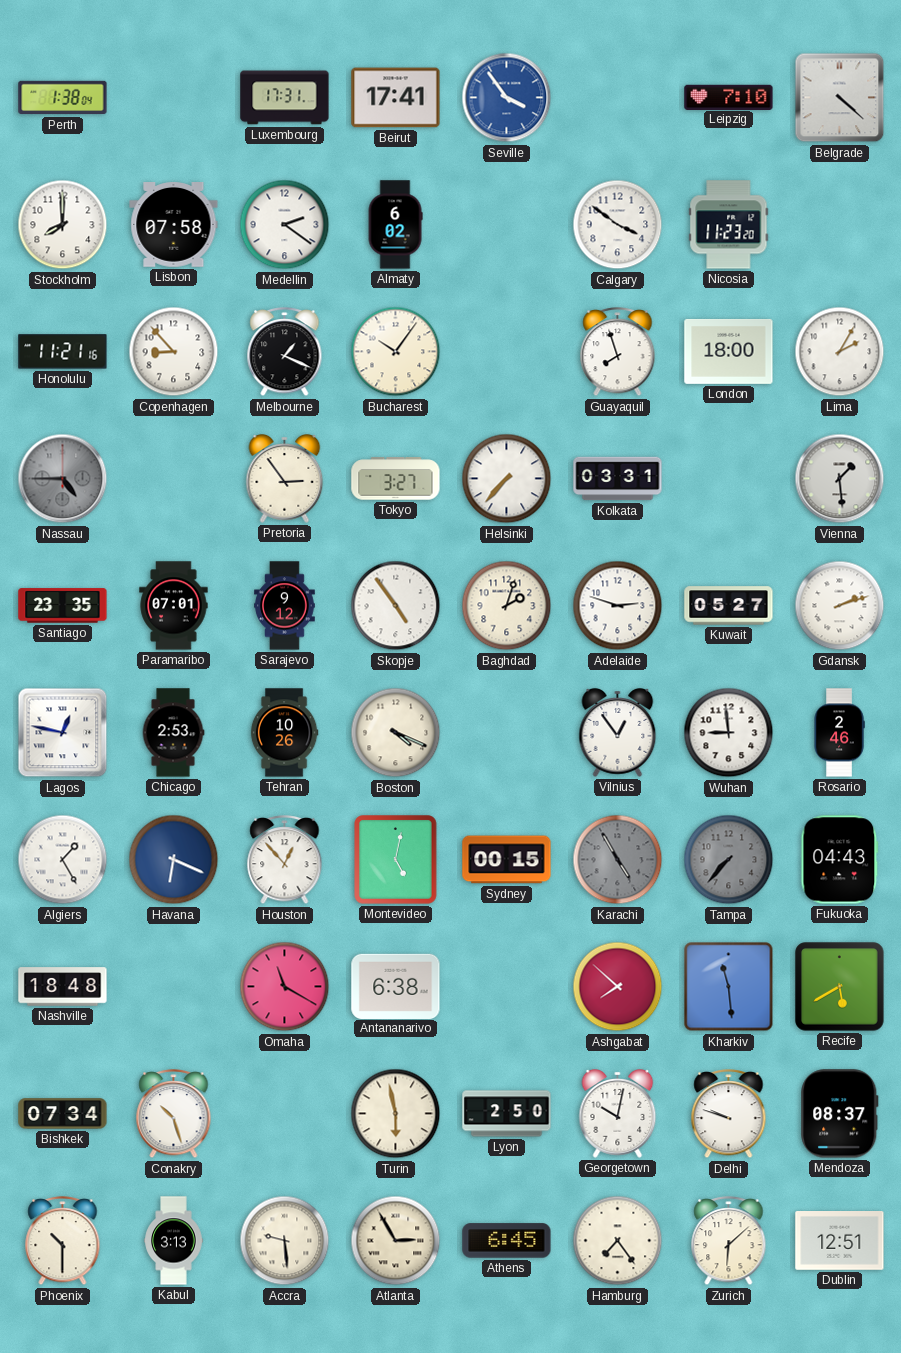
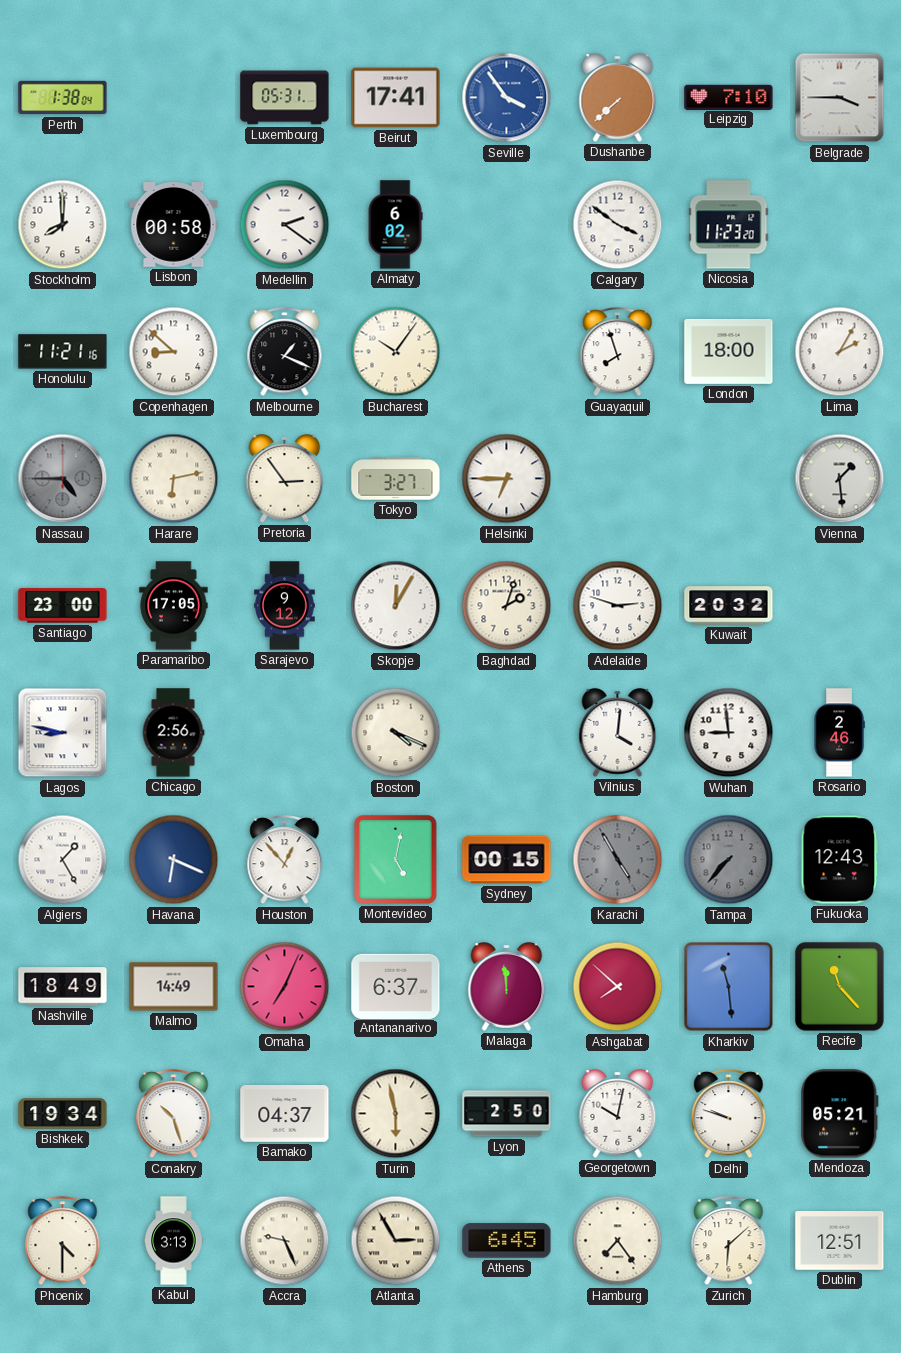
Luxembourg: 17:31 -> 05:31
Dushanbe: none -> 7:38
Belgrade: 4:22 -> 3:45
Lisbon: 07:58 -> 00:58
Copenhagen: 8:53 -> 8:52
Harare: none -> 6:13
Helsinki: 7:37 -> 6:45
Kolkata: 03:31 -> none
Santiago: 23:35 -> 23:00
Paramaribo: 07:01 -> 17:05
Skopje: 4:54 -> 12:05
Kuwait: 05:27 -> 20:32
Gdansk: 2:12 -> none
Lagos: 12:47 -> 8:47
Chicago: 2:53 -> 2:56
Tehran: 10:26 -> none
Vilnius: 12:54 -> 4:01
Fukuoka: 04:43 -> 12:43
Nashville: 18:48 -> 18:49
Malmo: none -> 14:49
Omaha: 11:20 -> 7:04
Antananarivo: 6:38 -> 6:37
Malaga: none -> 11:59
Recife: 5:40 -> 11:23
Bishkek: 07:34 -> 19:34
Bamako: none -> 04:37
Mendoza: 08:37 -> 05:21
Phoenix: 10:30 -> 4:30
Accra: 9:29 -> 9:26
